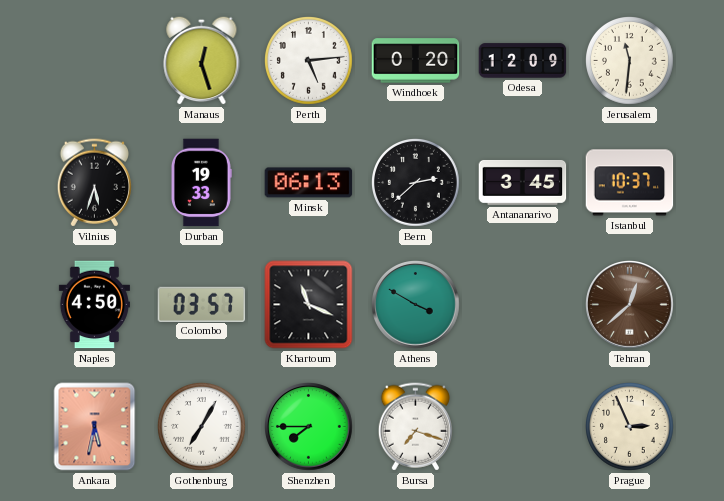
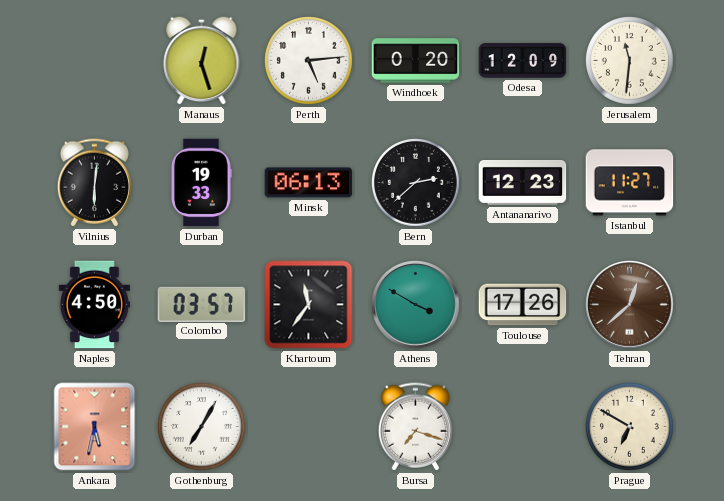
Vilnius: 5:33 -> 6:01
Antananarivo: 3:45 -> 12:23
Istanbul: 10:37 -> 11:27
Khartoum: 11:19 -> 11:36
Toulouse: none -> 17:26
Shenzhen: 7:45 -> none
Prague: 2:56 -> 6:50
